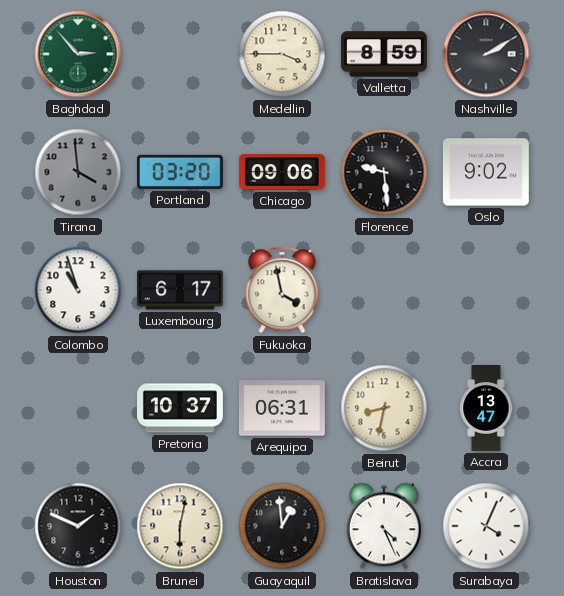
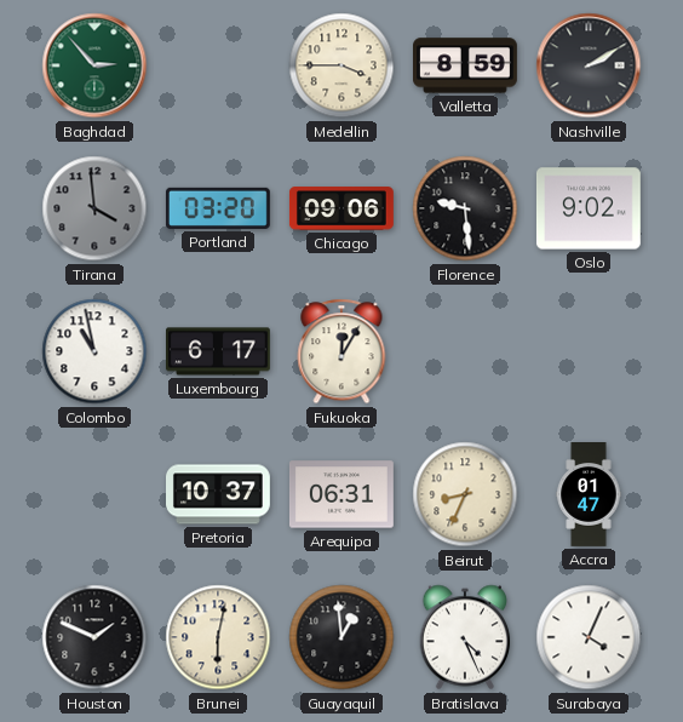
Colombo: 10:57 -> 10:58
Fukuoka: 3:58 -> 12:05
Beirut: 8:32 -> 8:34
Accra: 13:47 -> 01:47
